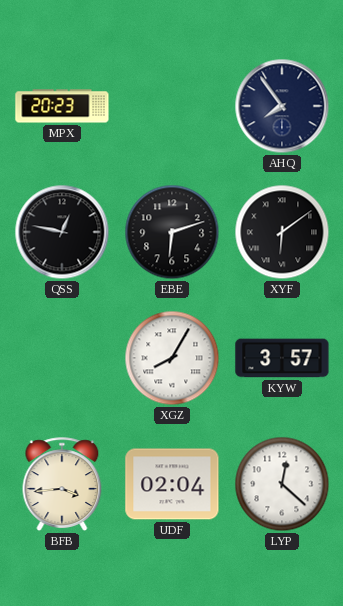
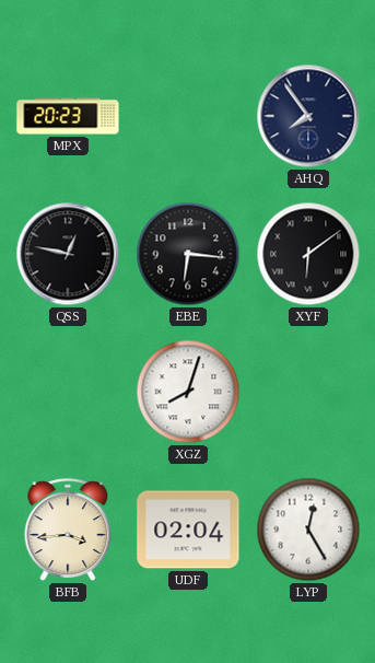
EBE: 6:12 -> 6:16
XGZ: 8:05 -> 8:03
KYW: 3:57 -> none
LYP: 12:22 -> 12:25
